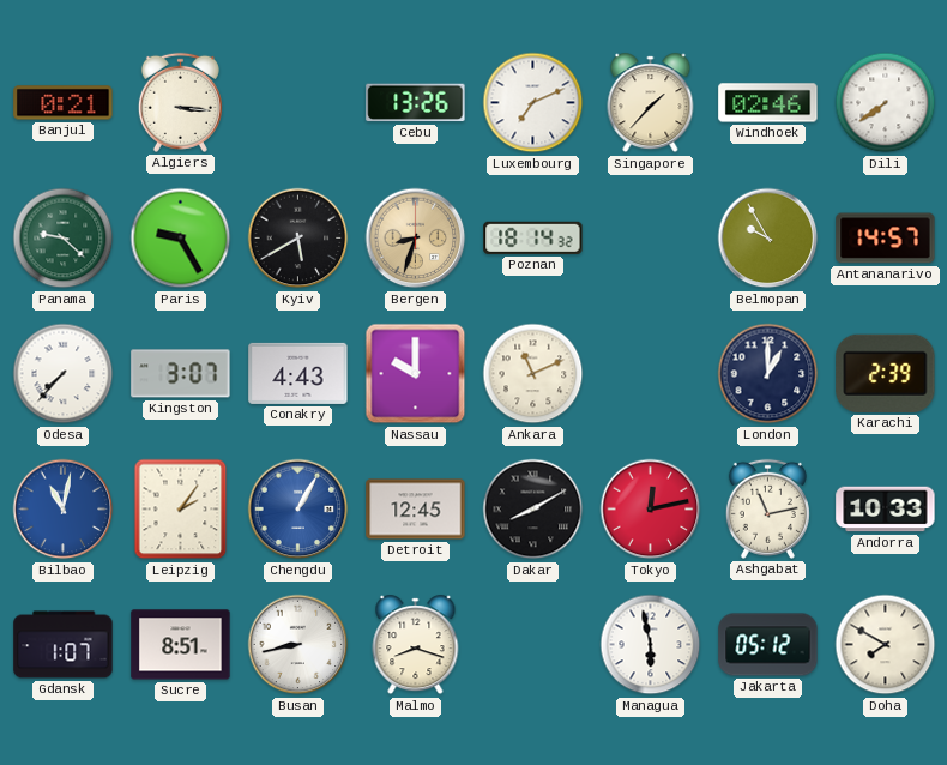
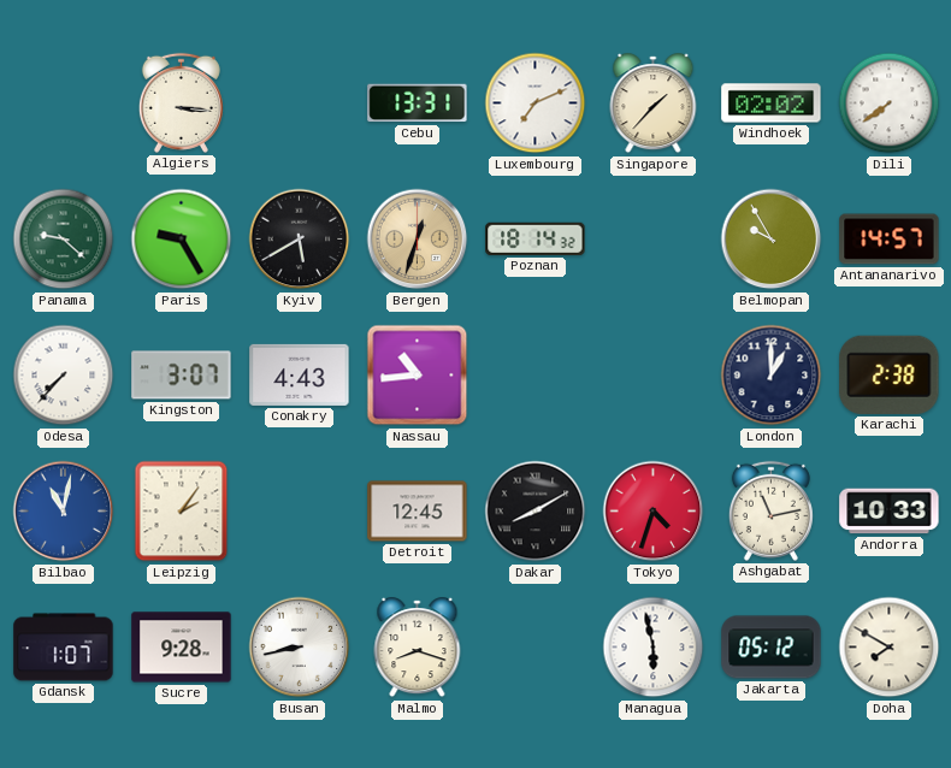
Banjul: 0:21 -> none
Cebu: 13:26 -> 13:31
Windhoek: 02:46 -> 02:02
Bergen: 8:33 -> 12:33
Nassau: 10:00 -> 10:44
Ankara: 11:11 -> none
Karachi: 2:39 -> 2:38
Chengdu: 1:05 -> none
Tokyo: 12:13 -> 4:33
Sucre: 8:51 -> 9:28
